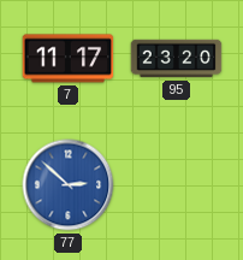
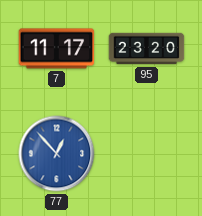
77: 2:52 -> 12:53
